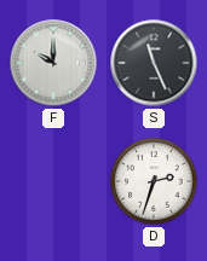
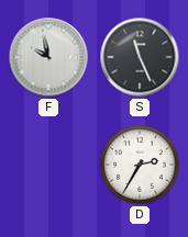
F: 10:00 -> 9:58
D: 2:33 -> 2:35
